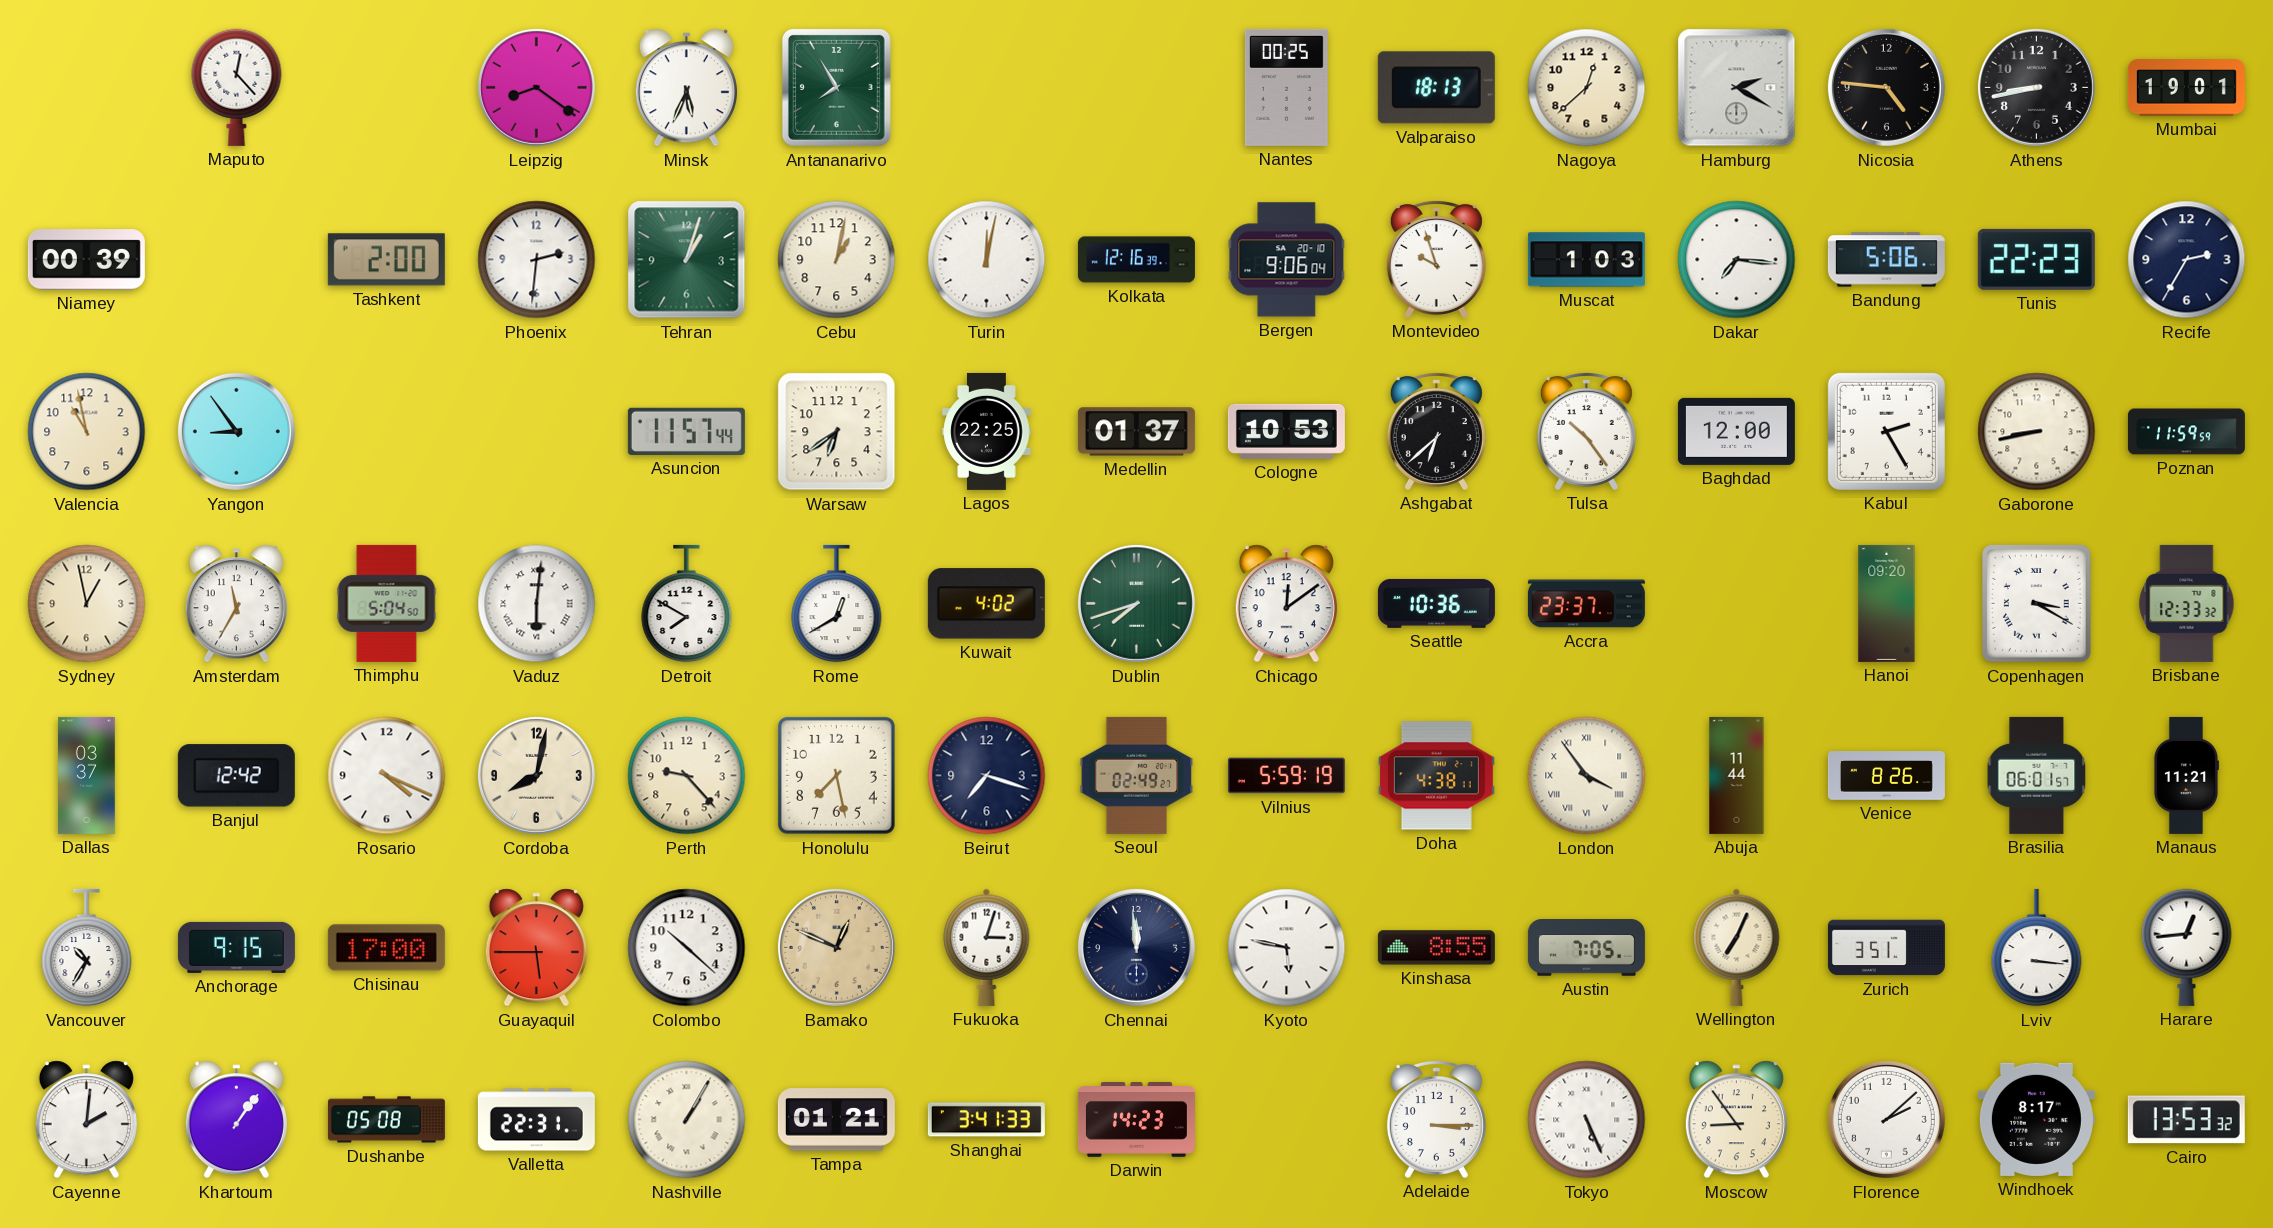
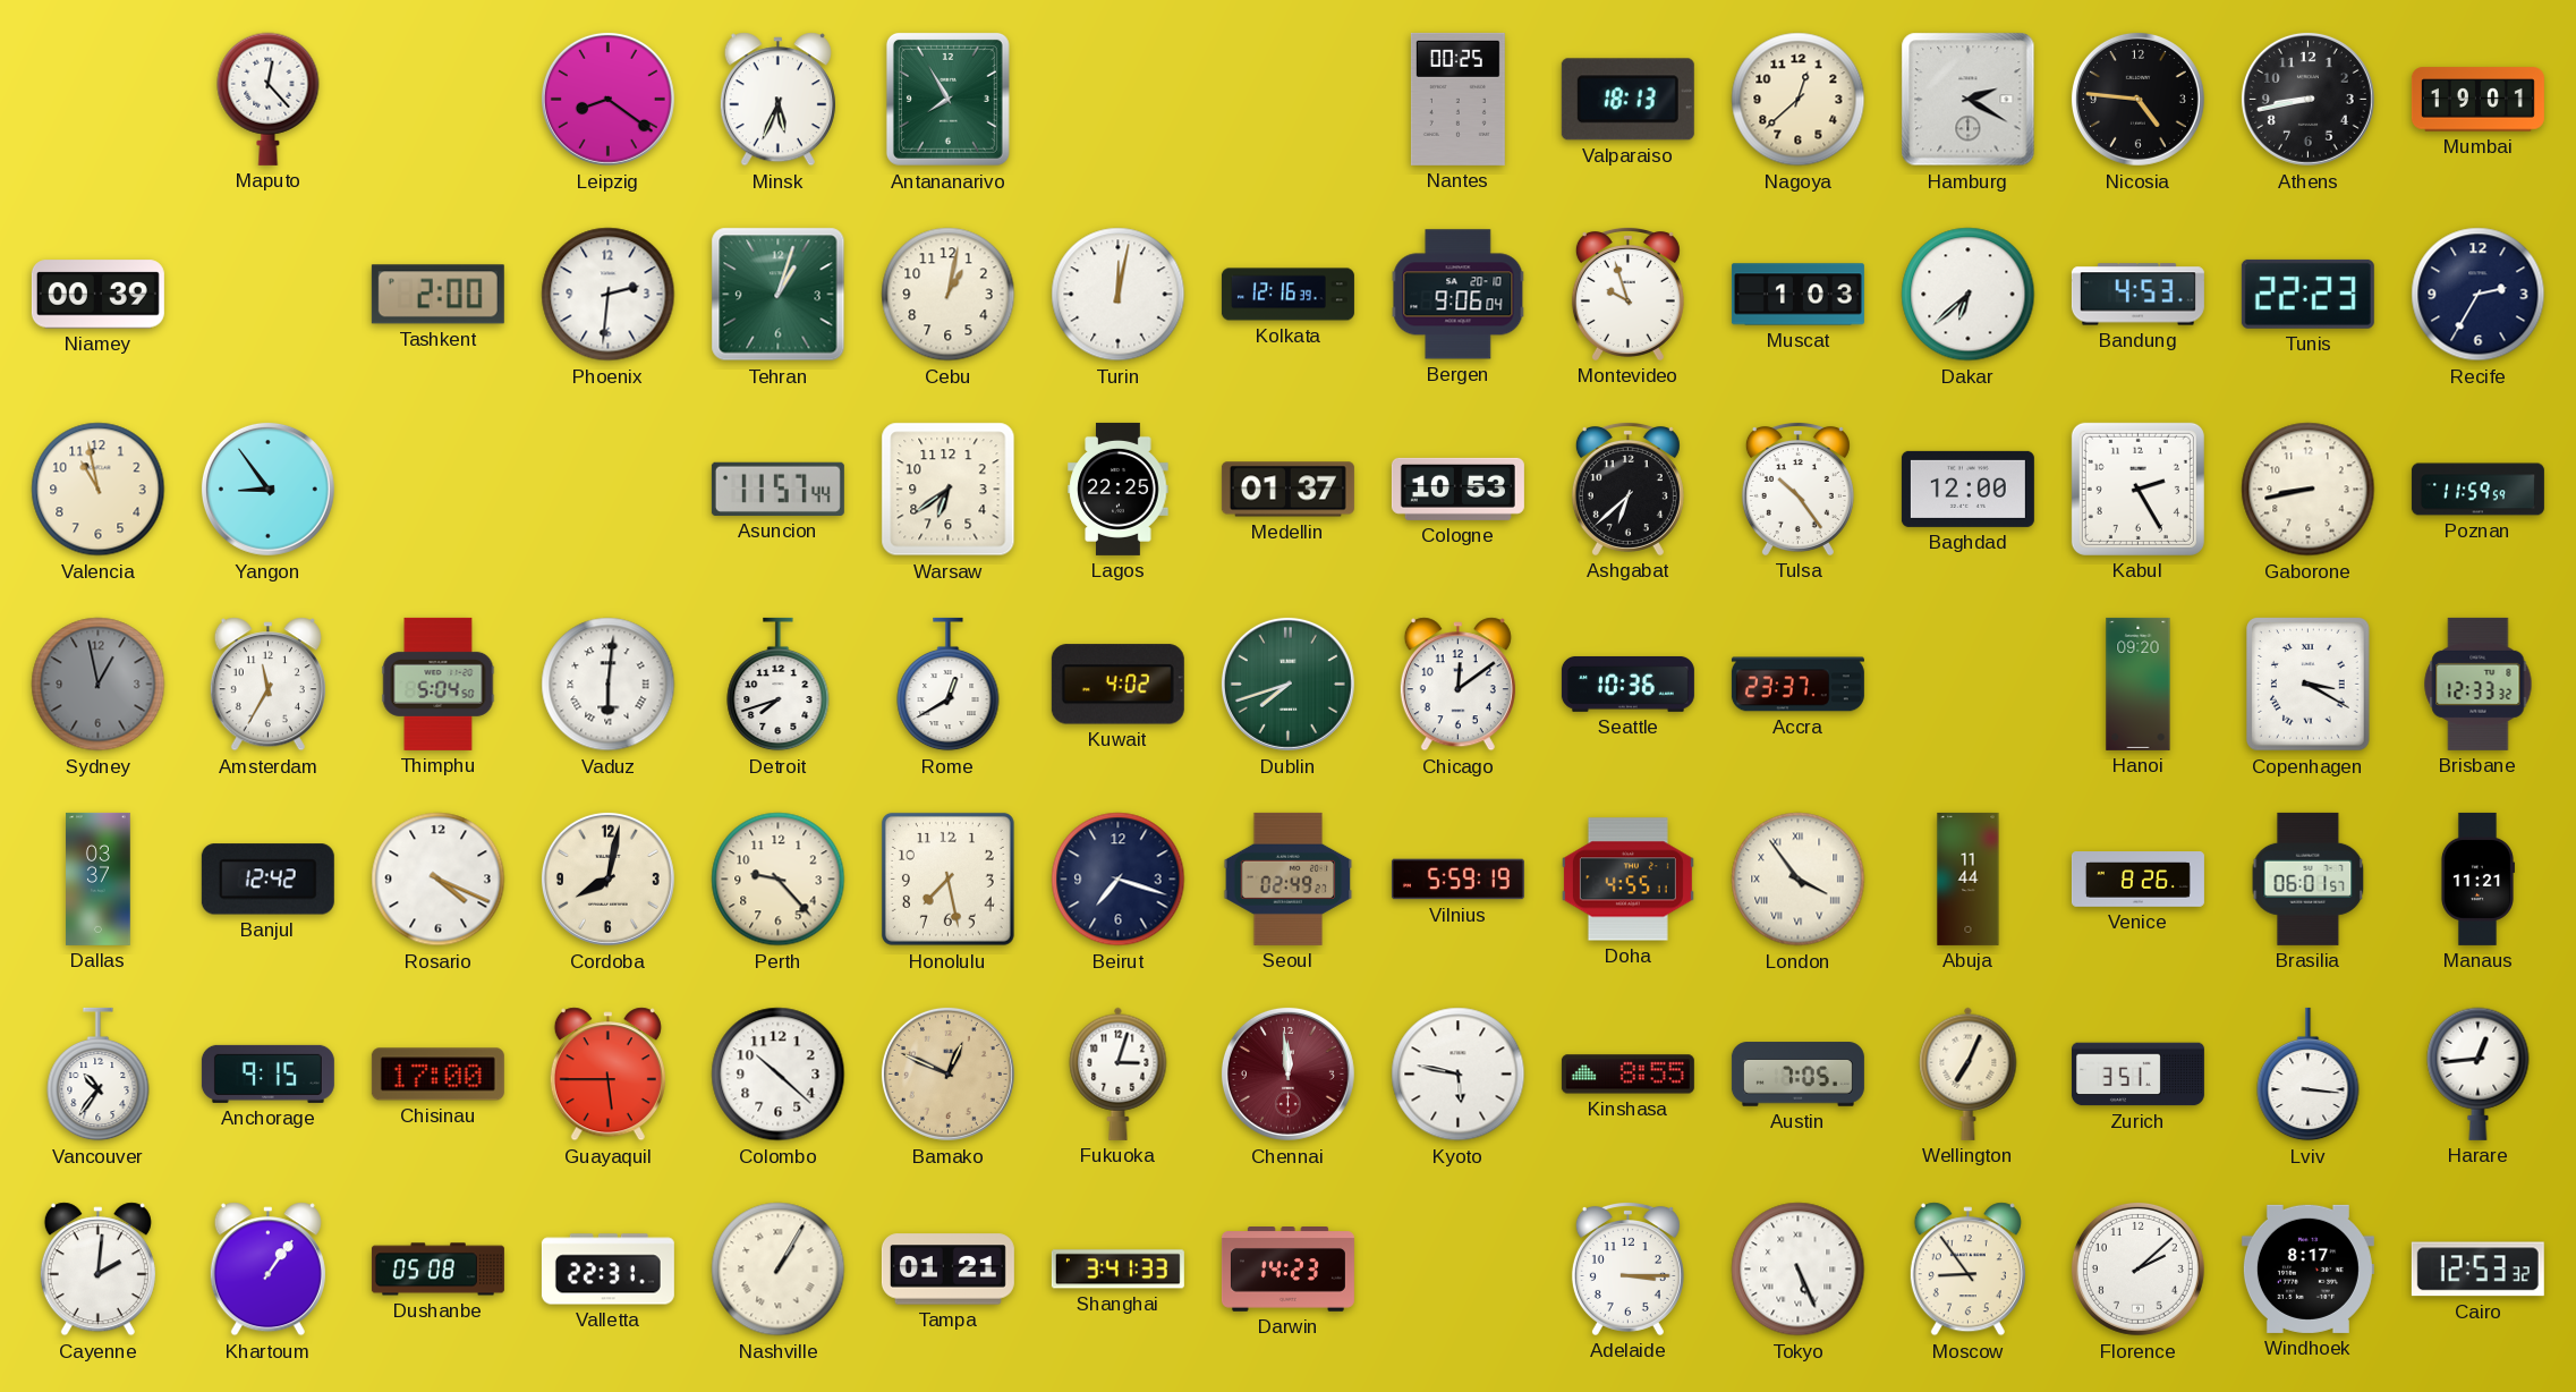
Dakar: 7:16 -> 6:38
Bandung: 5:06 -> 4:53
Sydney dial: cream -> grey
Detroit: 7:50 -> 7:42
Doha: 4:38 -> 4:55
Vancouver: 10:35 -> 10:36
Chennai dial: navy -> burgundy
Cairo: 13:53 -> 12:53
